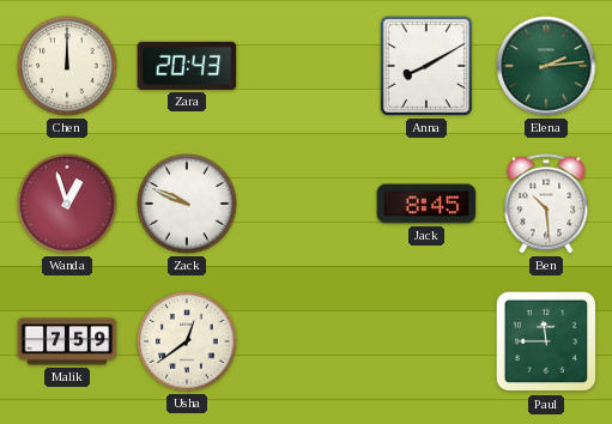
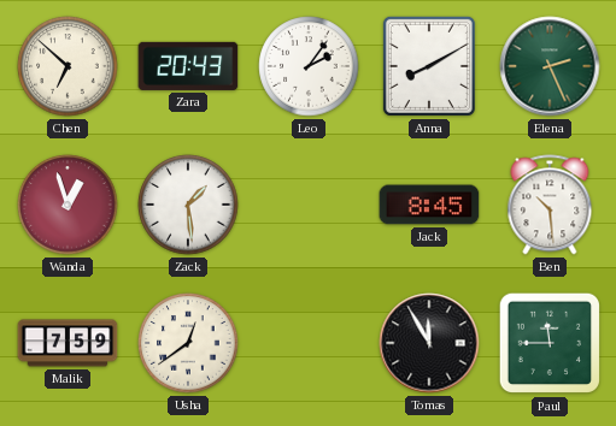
Chen: 12:00 -> 6:52
Leo: none -> 2:06
Elena: 2:14 -> 2:26
Zack: 9:49 -> 1:29
Tomas: none -> 11:55
